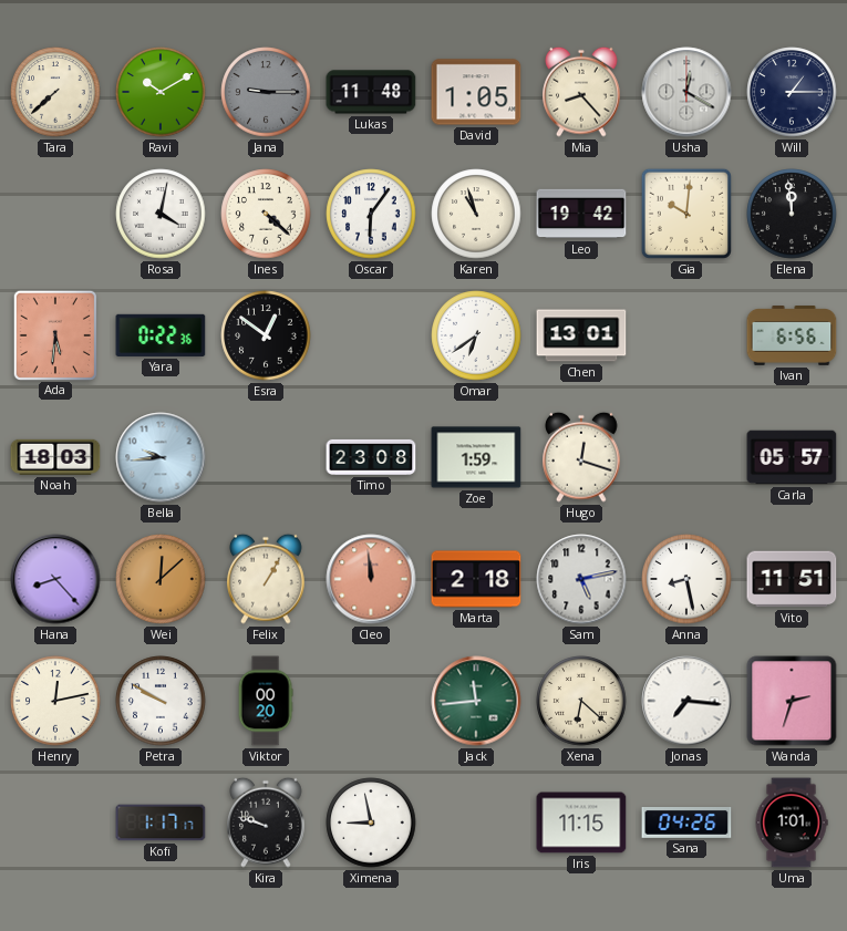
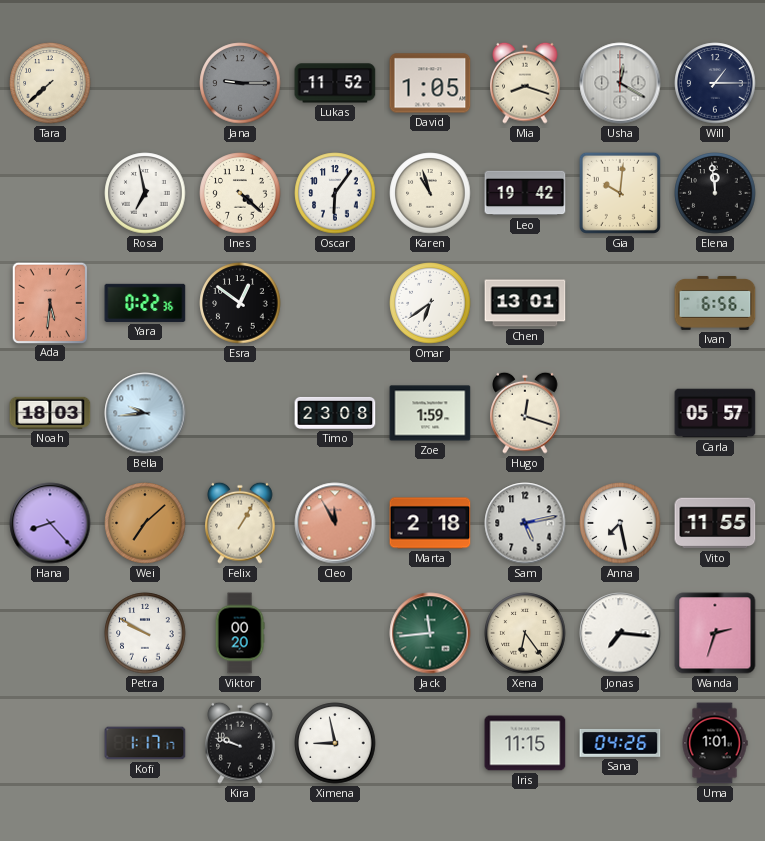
Ravi: 10:10 -> none
Lukas: 11:48 -> 11:52
Mia: 8:23 -> 8:18
Rosa: 4:02 -> 6:58
Wei: 12:08 -> 7:08
Cleo: 11:59 -> 11:55
Anna: 8:28 -> 7:28
Vito: 11:51 -> 11:55
Henry: 12:13 -> none
Xena: 6:22 -> 6:24
